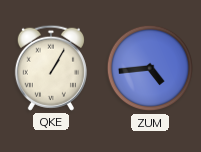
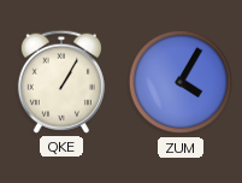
ZUM: 4:44 -> 4:05
